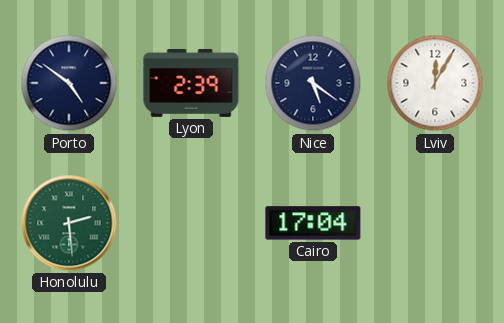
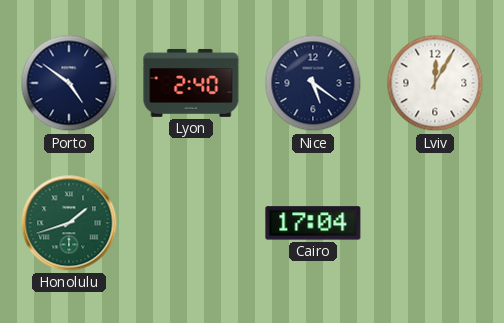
Lyon: 2:39 -> 2:40
Honolulu: 2:29 -> 1:42
